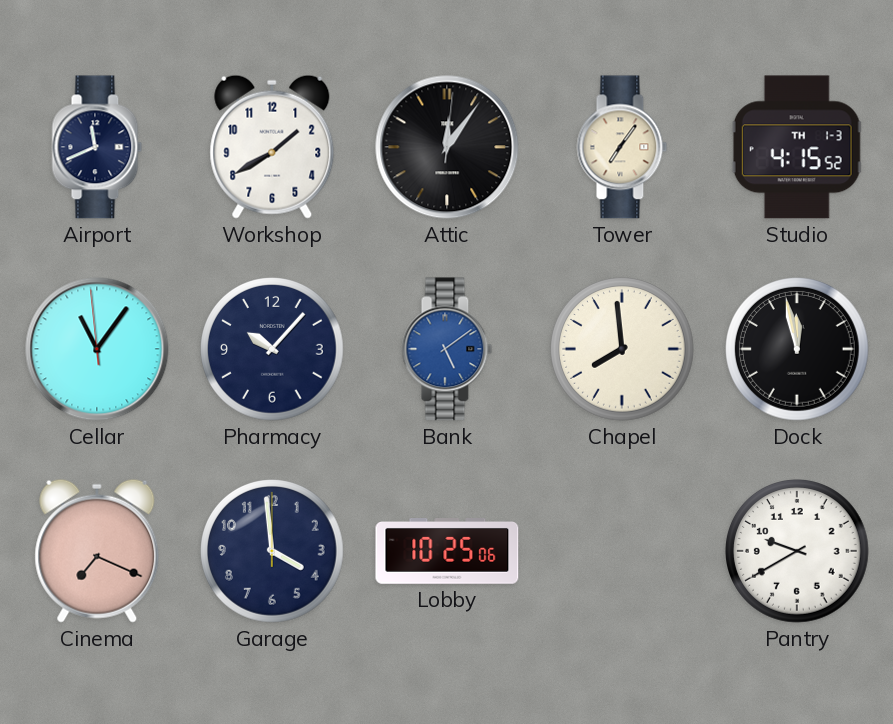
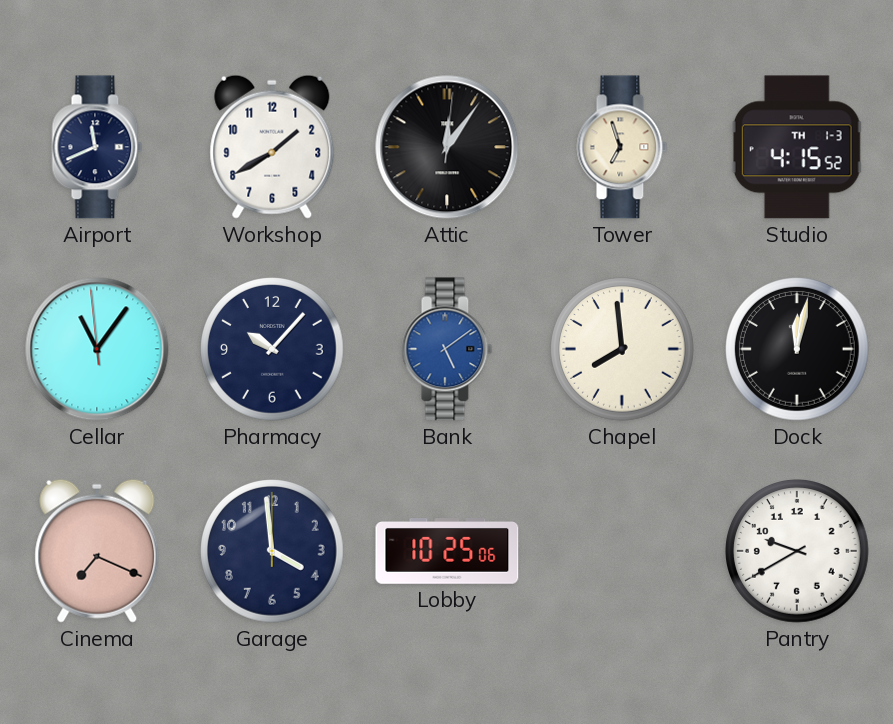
Tower: 7:06 -> 6:57
Dock: 11:58 -> 12:02
